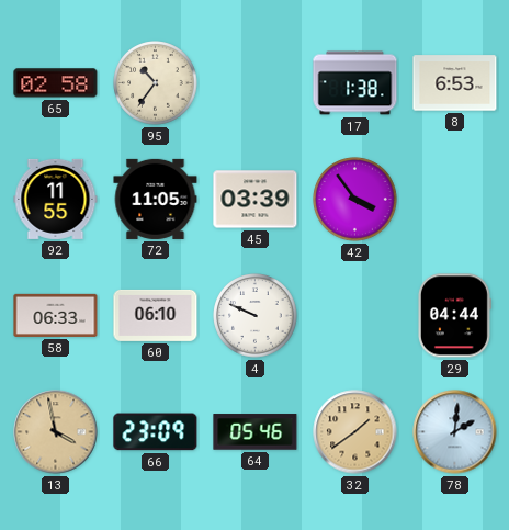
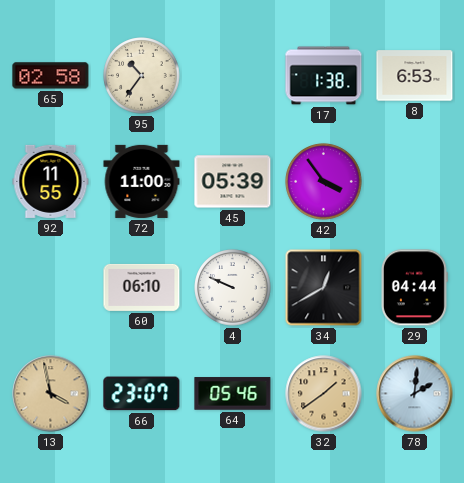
72: 11:05 -> 11:00
45: 03:39 -> 05:39
58: 06:33 -> none
34: none -> 12:40
66: 23:09 -> 23:07
